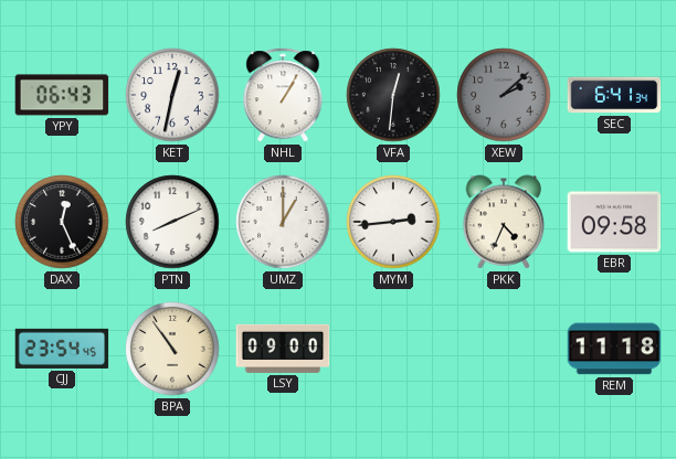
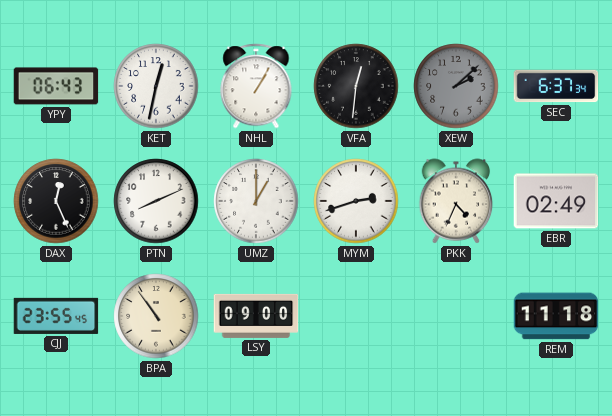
SEC: 6:41 -> 6:37
MYM: 2:44 -> 2:42
EBR: 09:58 -> 02:49
CJJ: 23:54 -> 23:55
